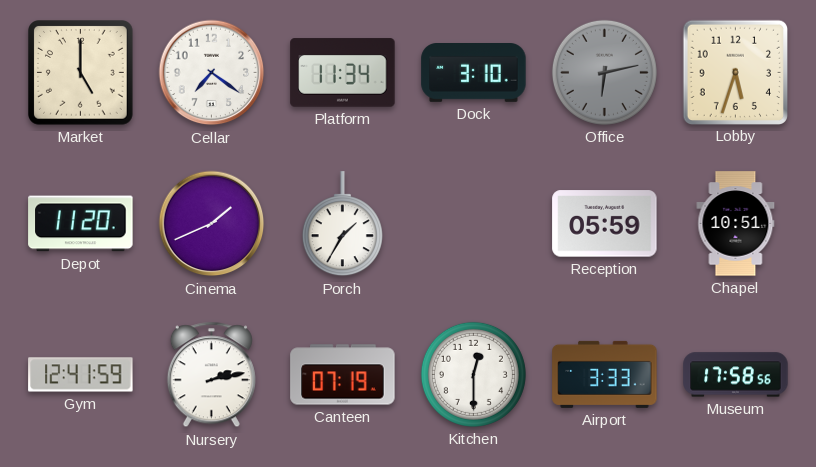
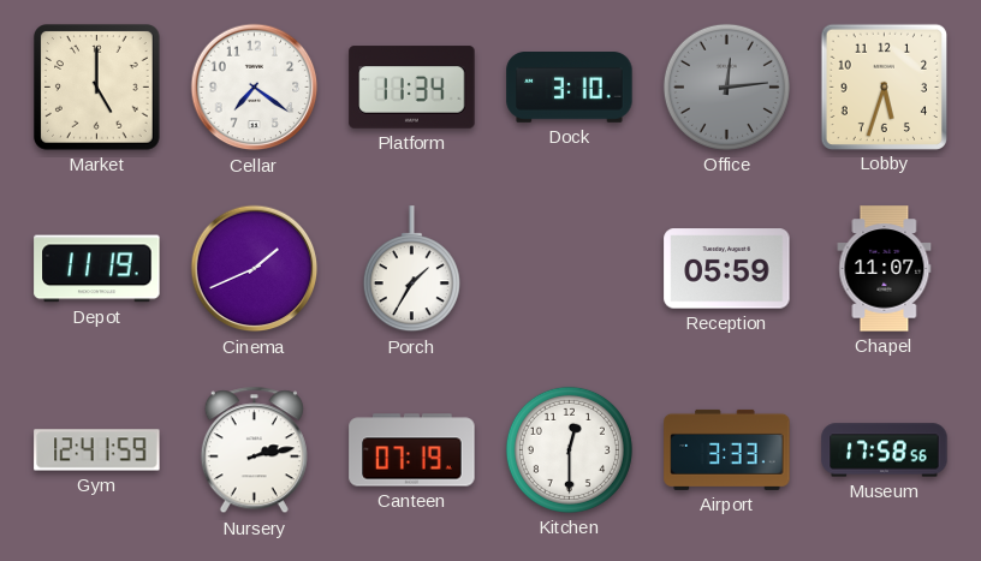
Office: 6:13 -> 12:14
Depot: 11:20 -> 11:19
Chapel: 10:51 -> 11:07
